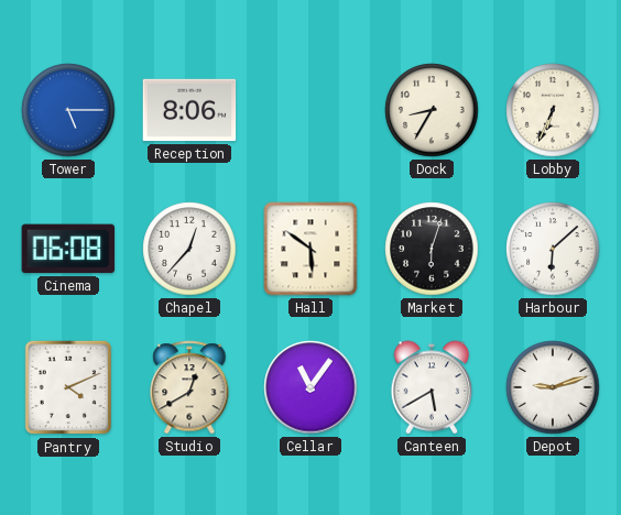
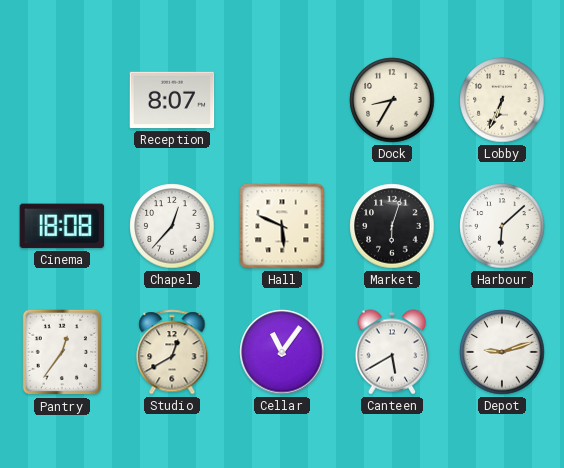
Tower: 5:15 -> none
Reception: 8:06 -> 8:07
Cinema: 06:08 -> 18:08
Hall: 5:51 -> 5:49
Pantry: 4:11 -> 12:36
